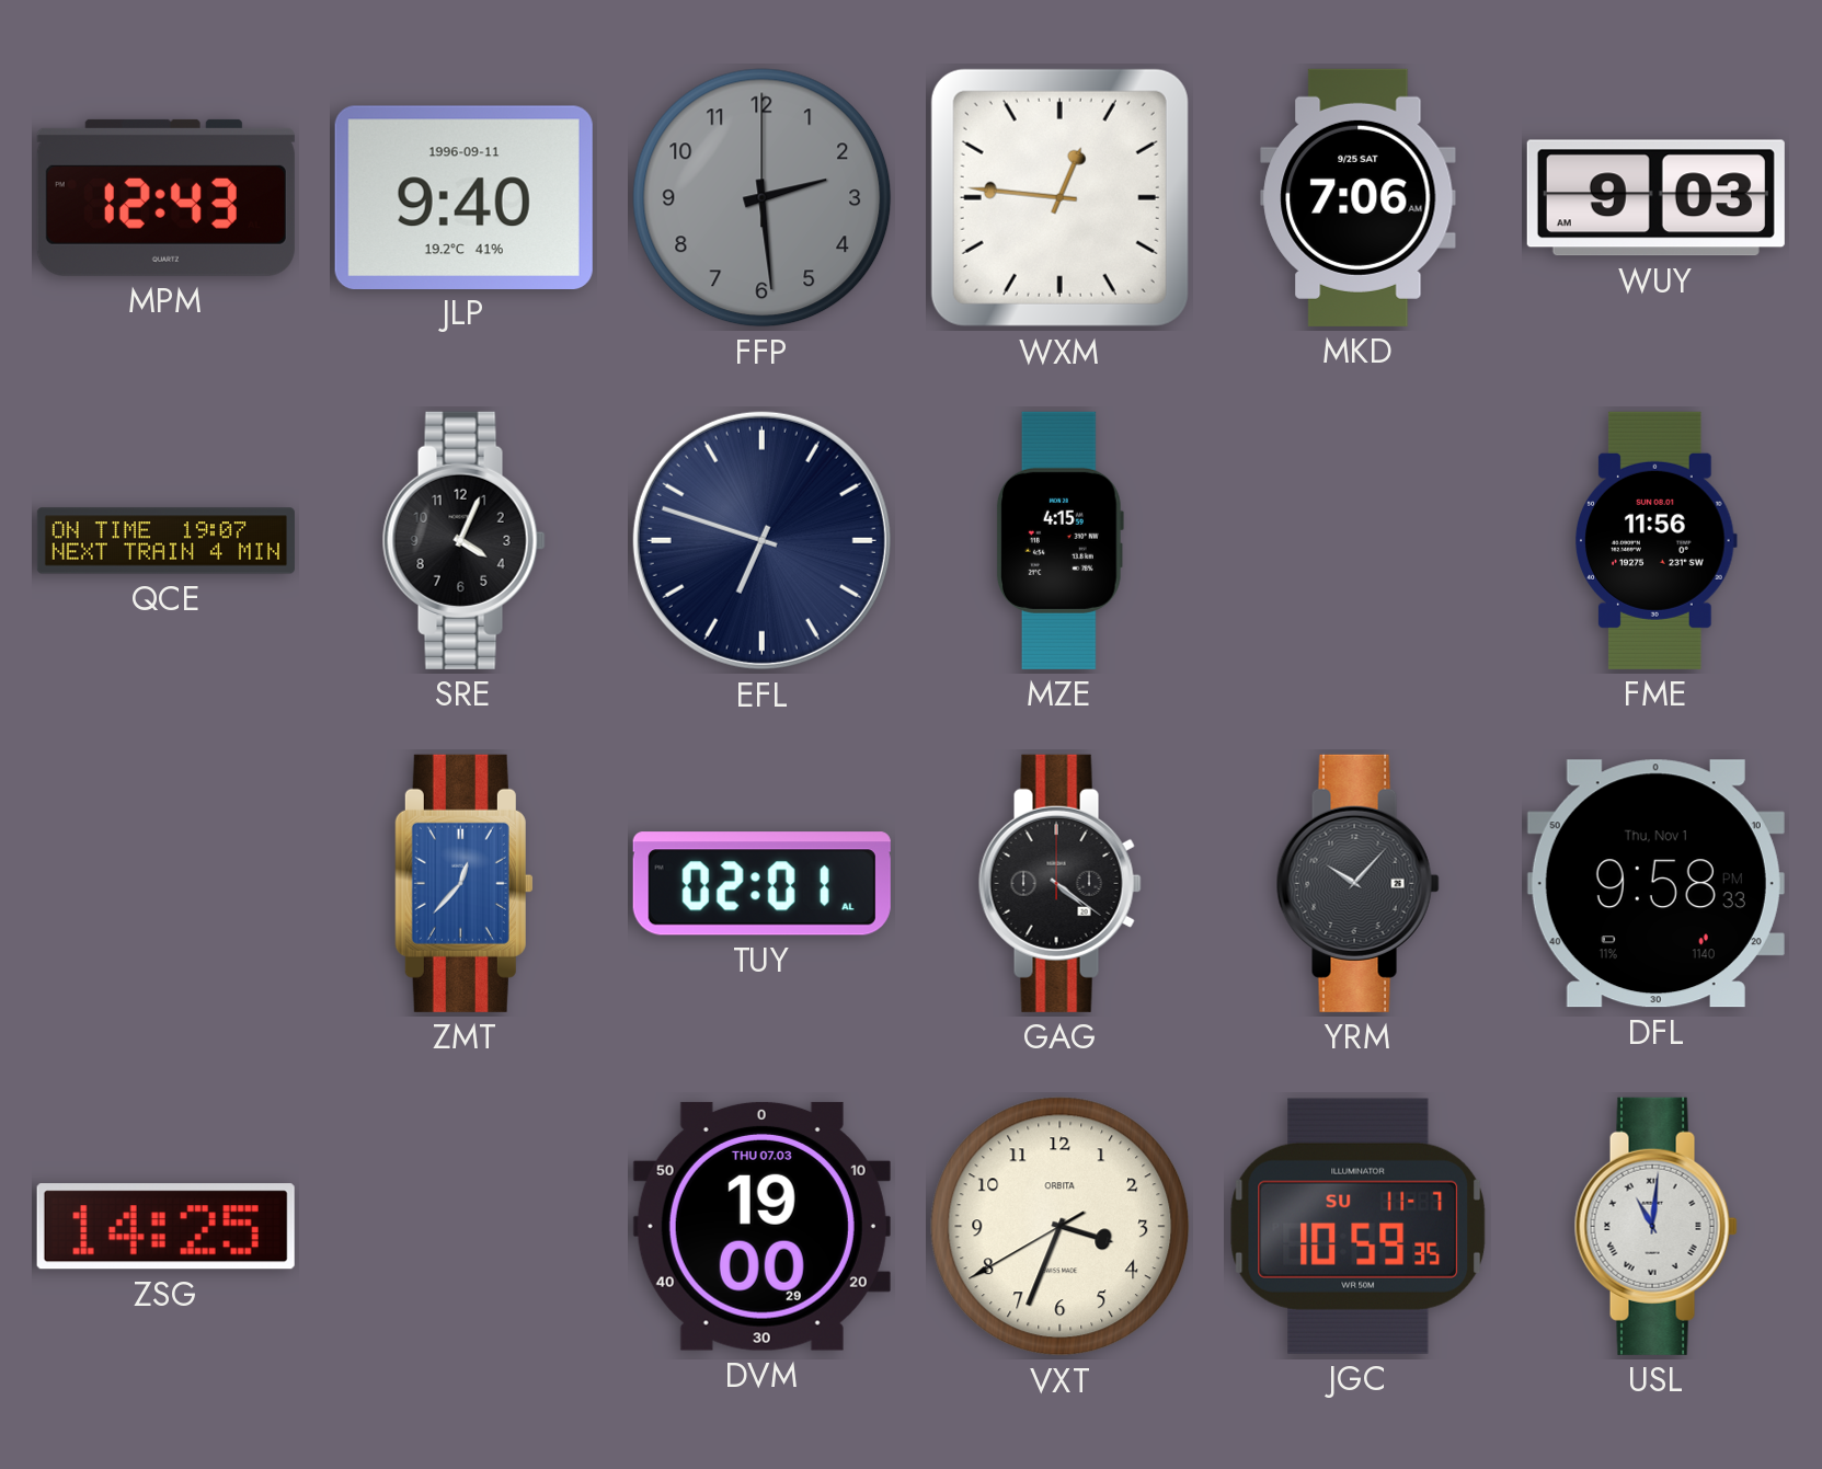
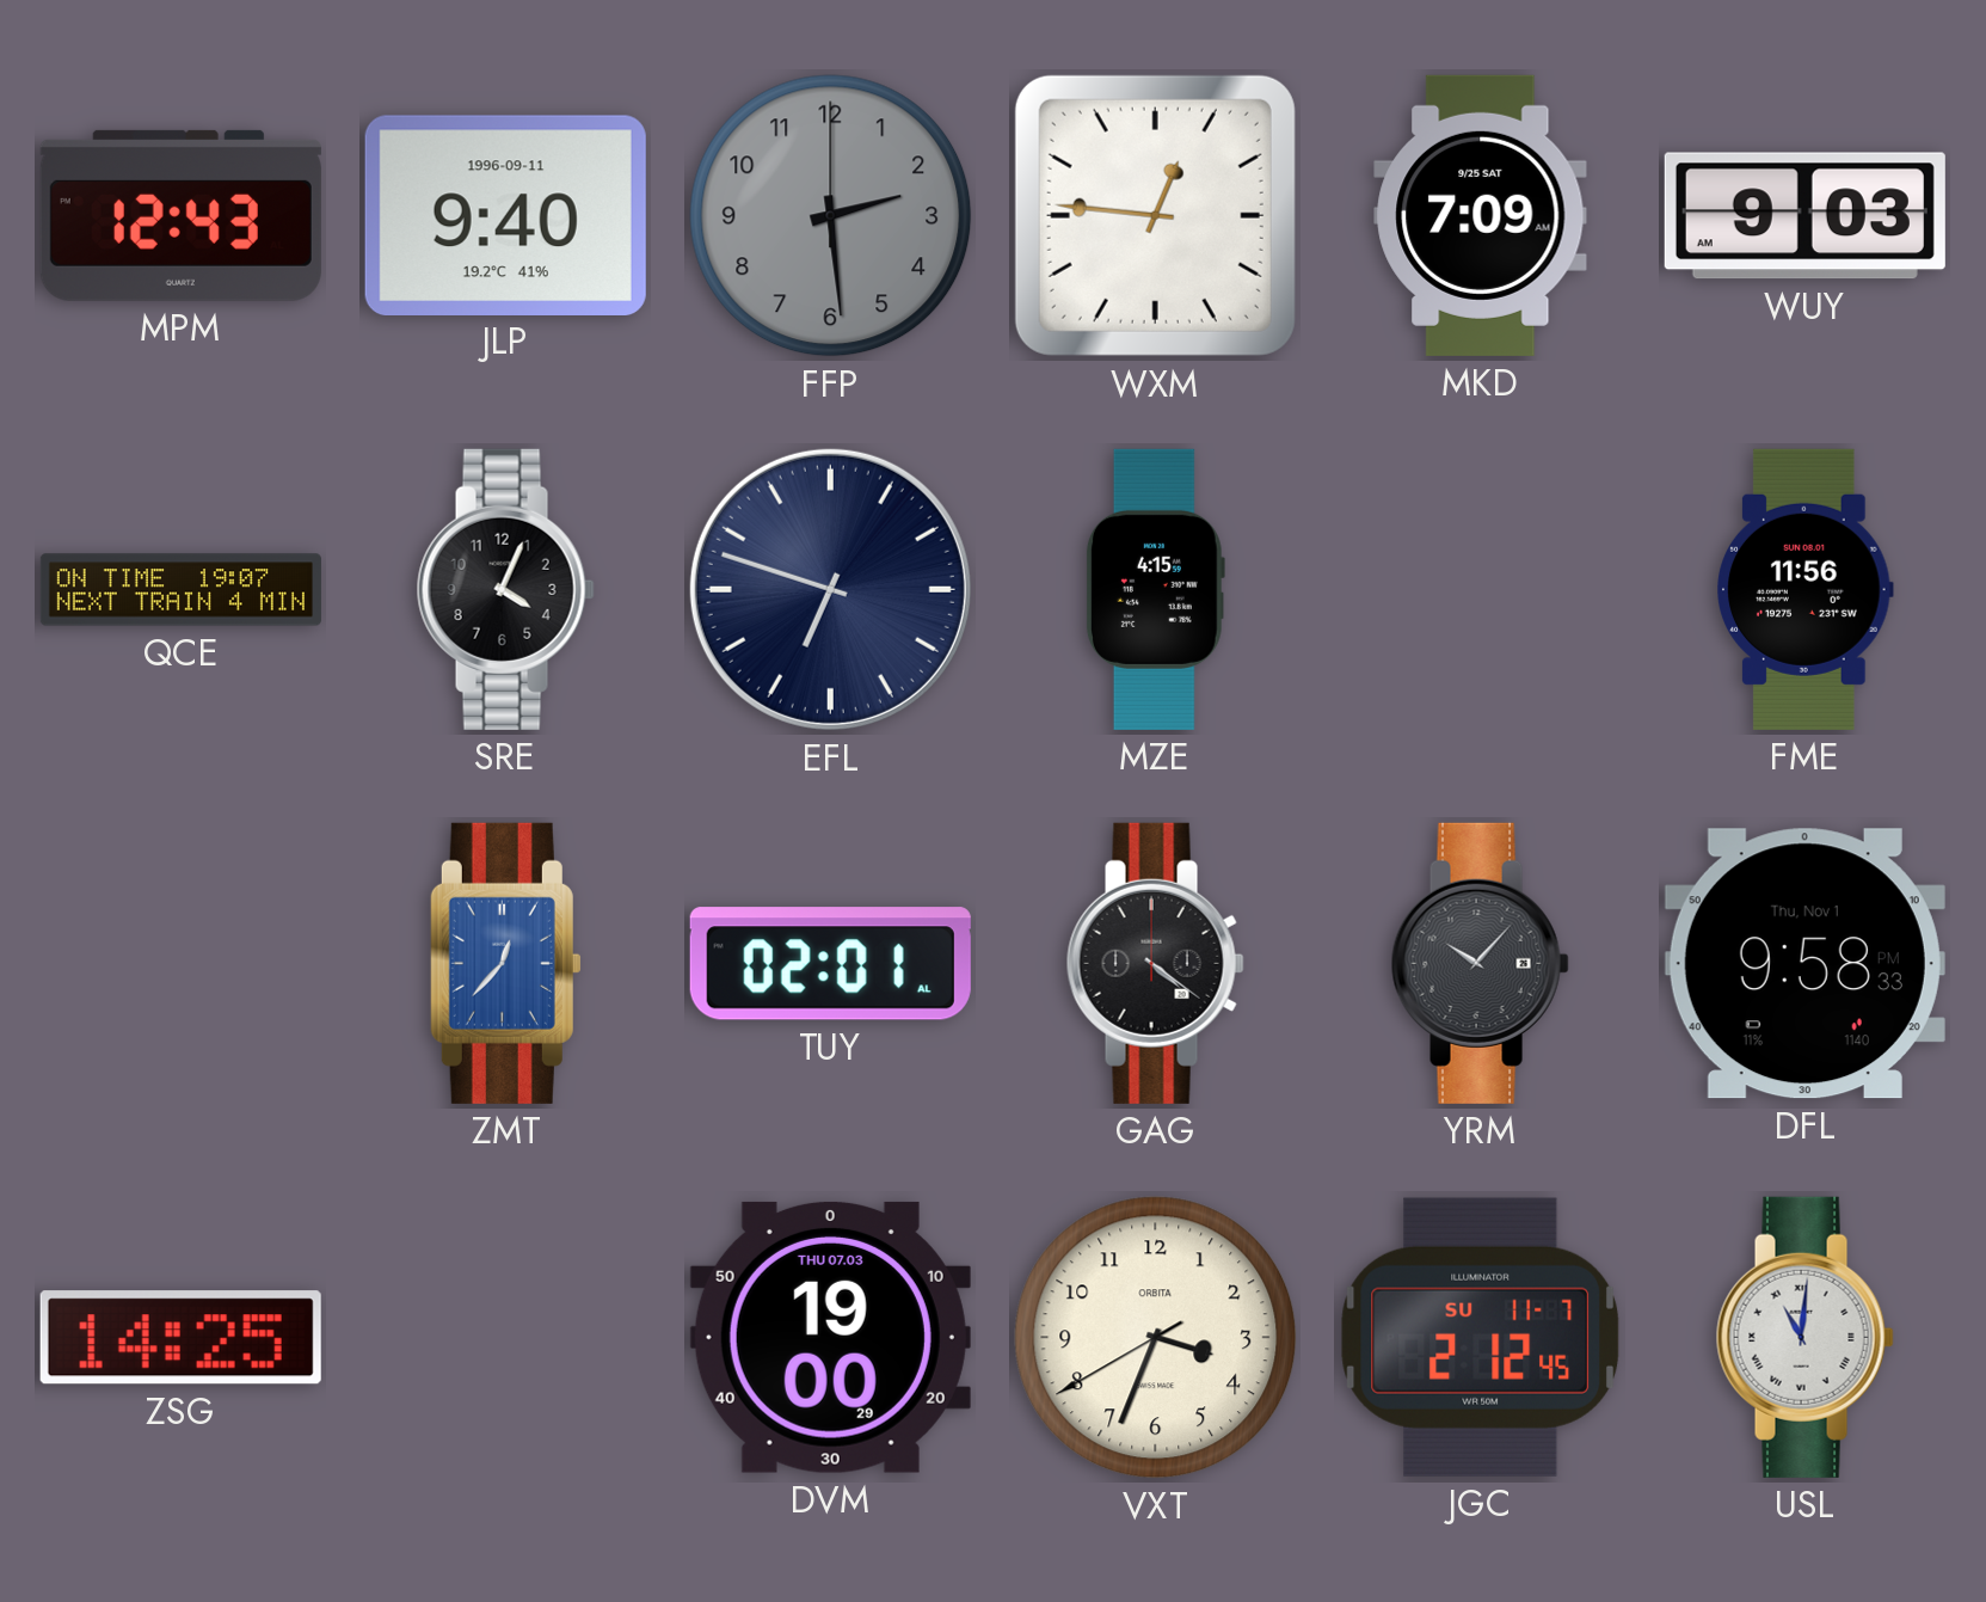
MKD: 7:06 -> 7:09
JGC: 10:59 -> 2:12
